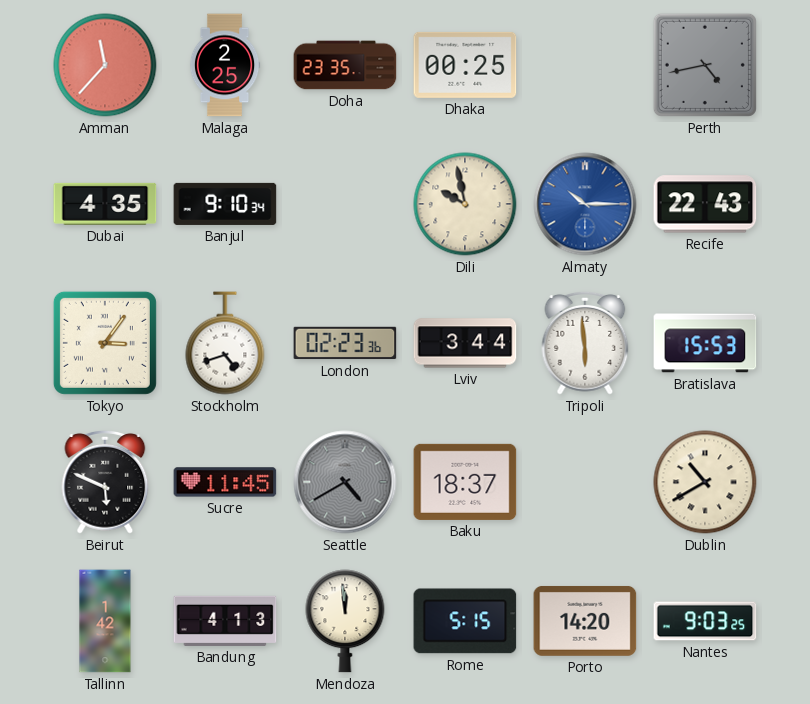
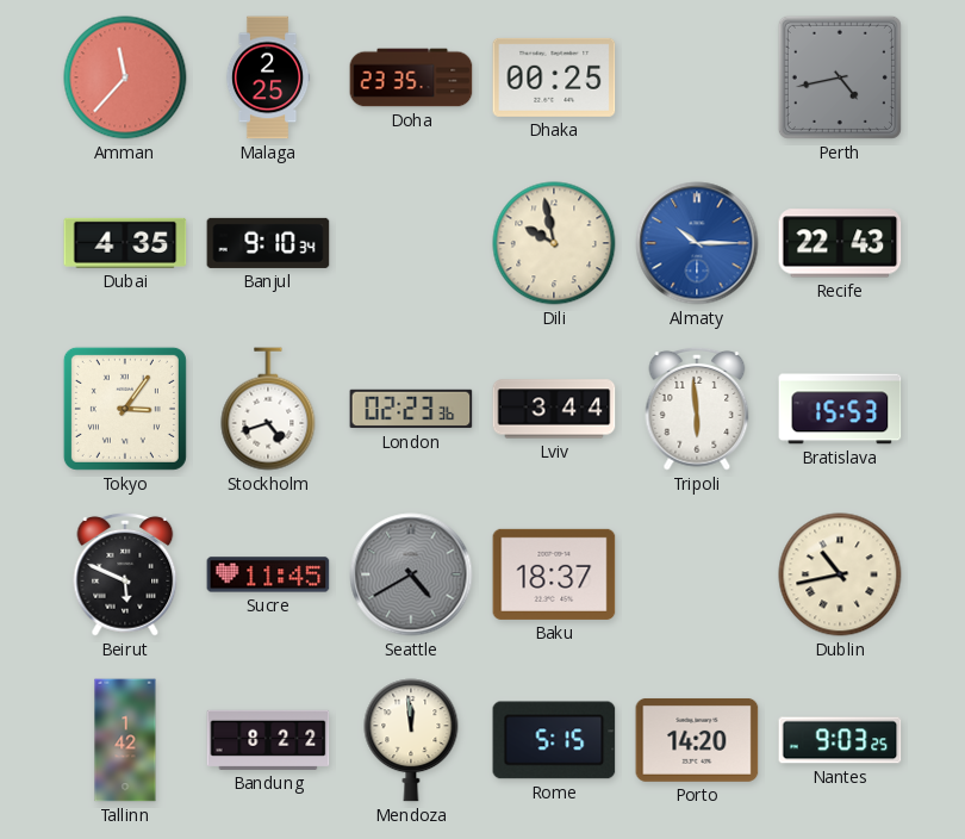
Dublin: 10:40 -> 10:43
Bandung: 4:13 -> 8:22
